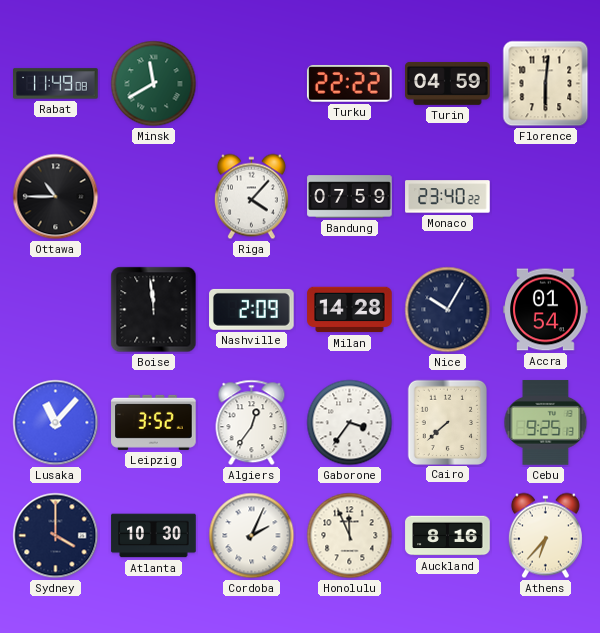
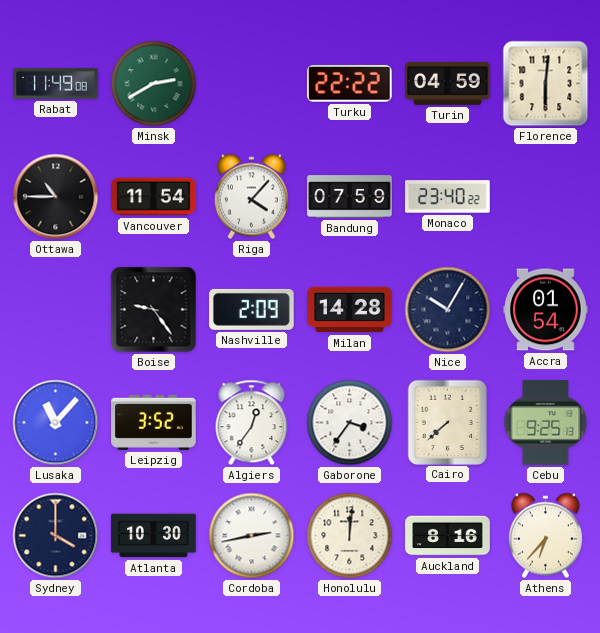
Minsk: 11:40 -> 2:40
Vancouver: none -> 11:54
Boise: 11:59 -> 9:24
Cordoba: 2:04 -> 2:43
Honolulu: 11:56 -> 12:01
